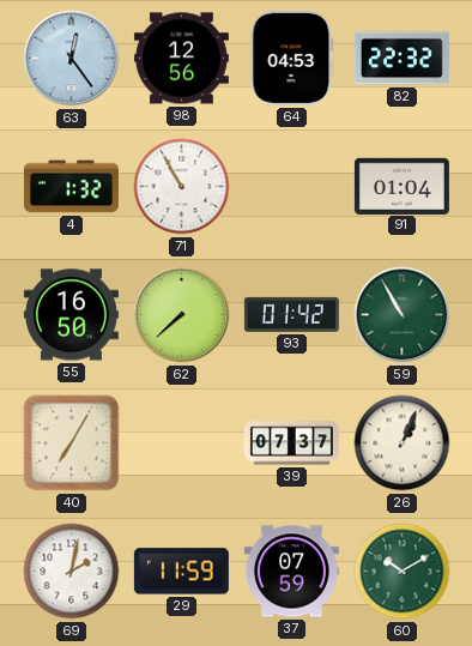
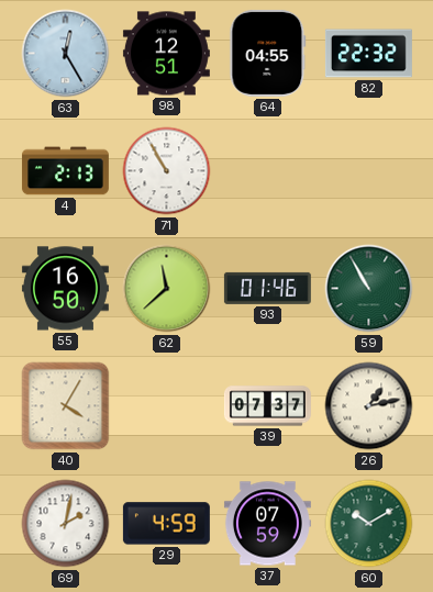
63: 12:24 -> 12:25
98: 12:56 -> 12:51
64: 04:53 -> 04:55
4: 1:32 -> 2:13
91: 01:04 -> none
62: 7:38 -> 11:38
93: 01:42 -> 01:46
40: 7:05 -> 4:05
26: 1:04 -> 1:13
29: 11:59 -> 4:59
